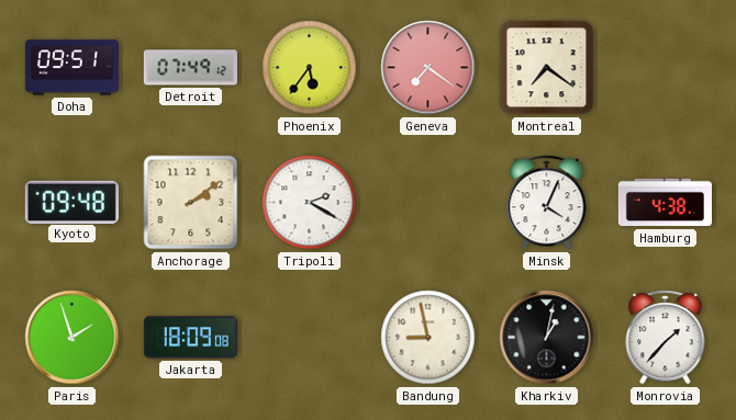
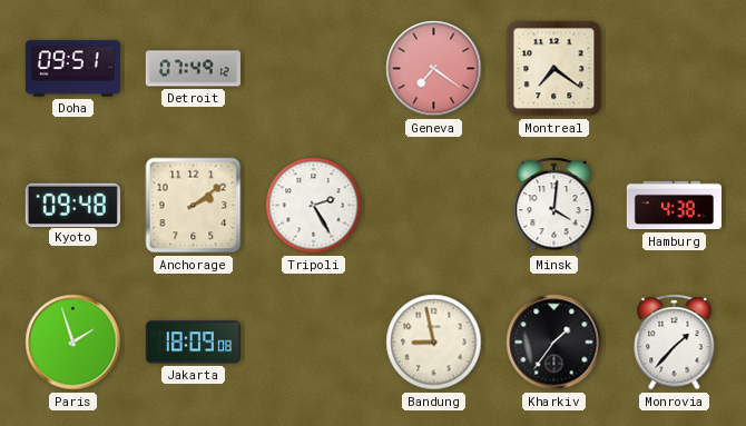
Phoenix: 5:36 -> none
Tripoli: 2:20 -> 2:25
Minsk: 4:04 -> 4:01
Kharkiv: 1:02 -> 1:36
